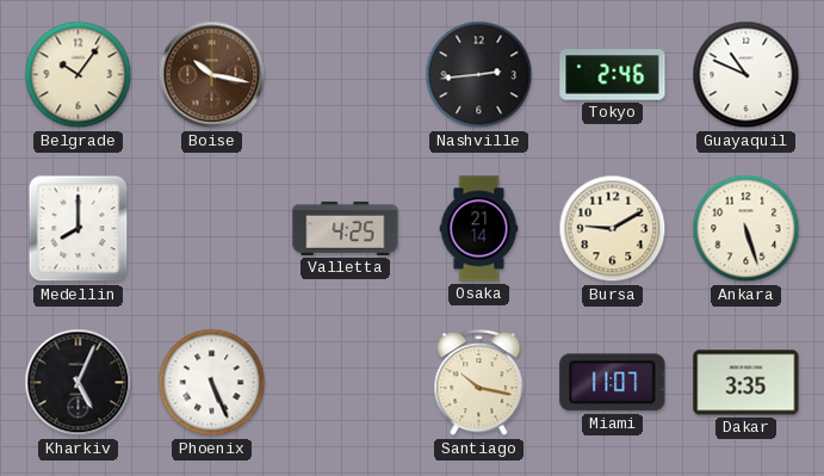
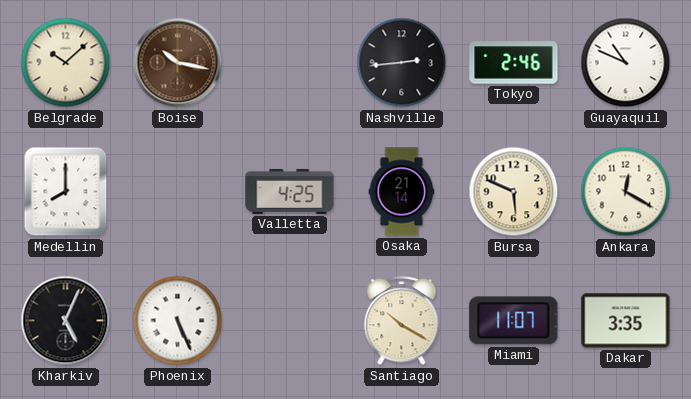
Belgrade: 10:06 -> 10:08
Bursa: 9:10 -> 5:49
Ankara: 5:27 -> 12:20
Santiago: 10:17 -> 10:20
